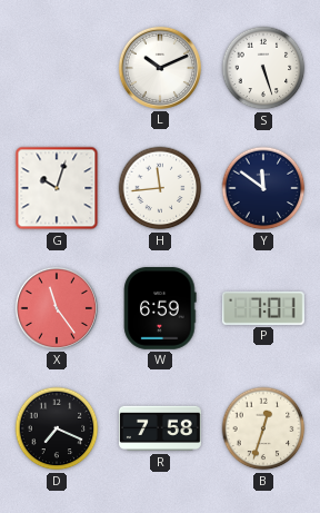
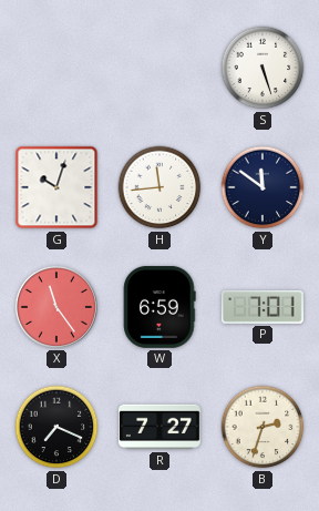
L: 10:11 -> none
R: 7:58 -> 7:27
B: 12:33 -> 2:33
